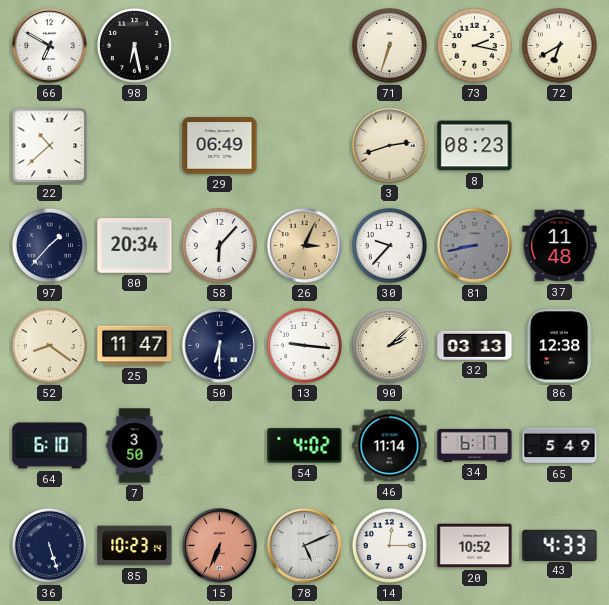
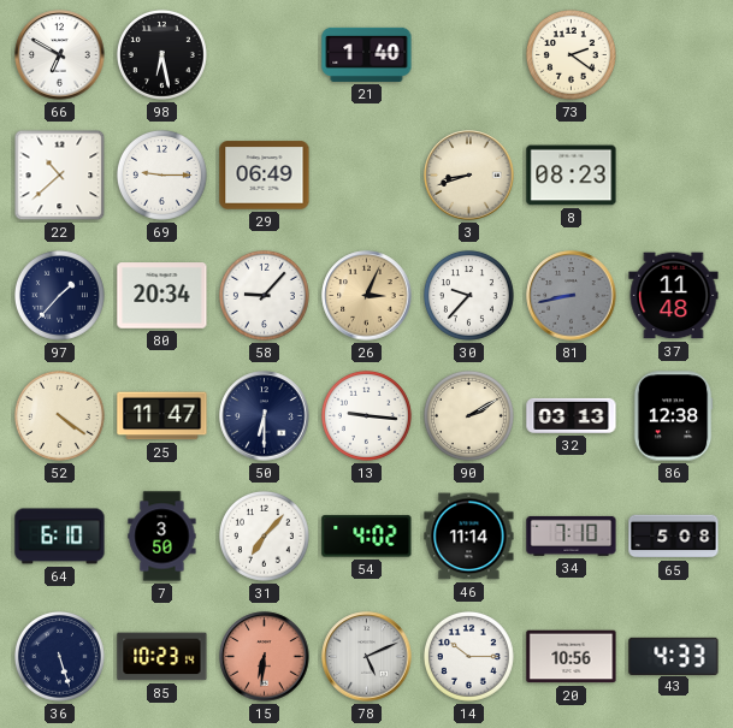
21: none -> 1:40
71: 6:33 -> none
73: 2:17 -> 2:21
72: 6:40 -> none
69: none -> 9:15
3: 2:42 -> 8:42
58: 6:07 -> 9:07
52: 8:21 -> 4:21
90: 2:08 -> 2:10
31: none -> 7:07
34: 6:17 -> 7:10
65: 5:49 -> 5:08
15: 6:34 -> 6:31
14: 12:15 -> 10:15
20: 10:52 -> 10:56
